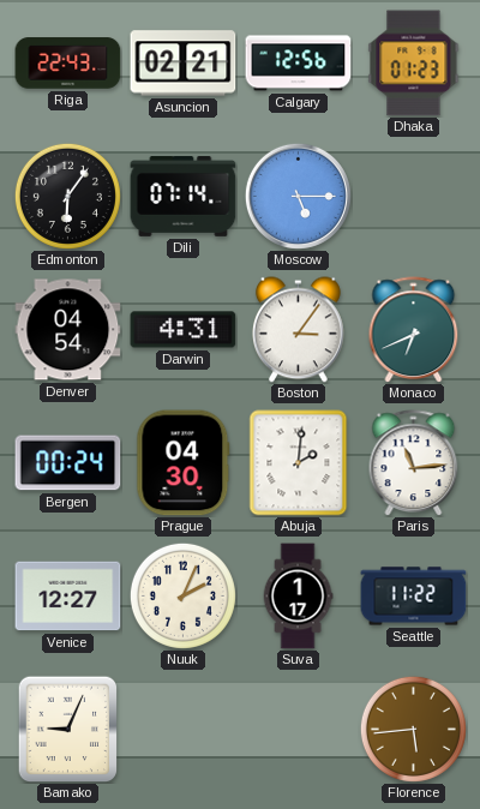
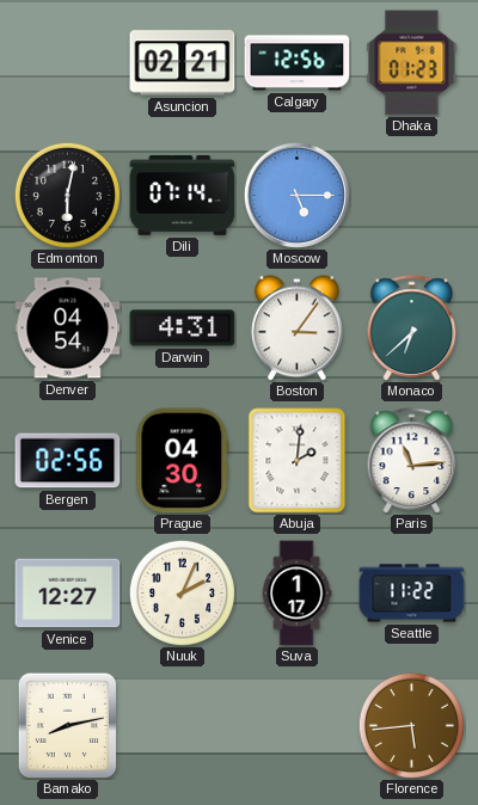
Riga: 22:43 -> none
Edmonton: 6:06 -> 6:02
Monaco: 6:41 -> 6:38
Bergen: 00:24 -> 02:56
Bamako: 9:04 -> 8:13
